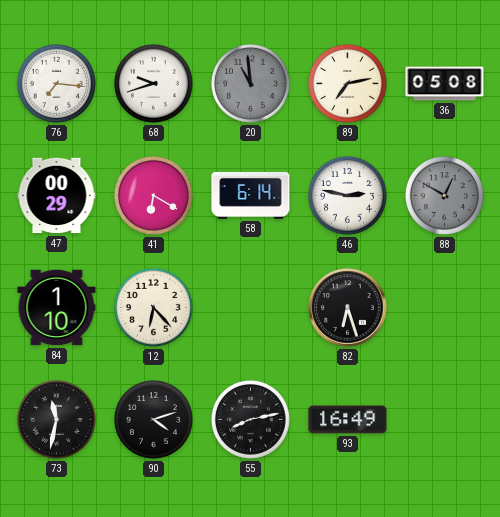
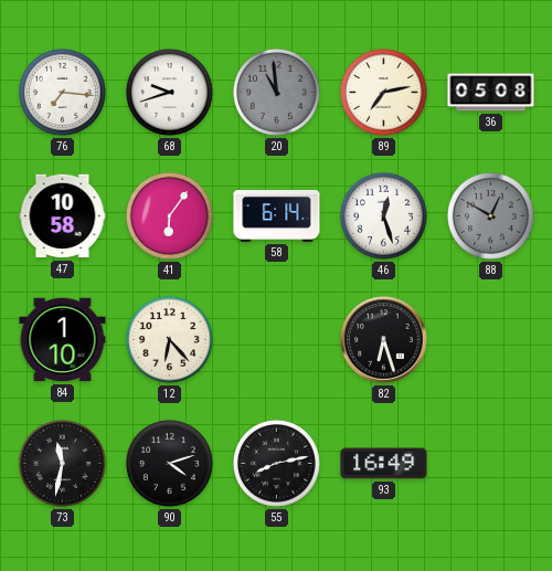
47: 00:29 -> 10:58
41: 6:20 -> 6:06
46: 2:47 -> 12:27
